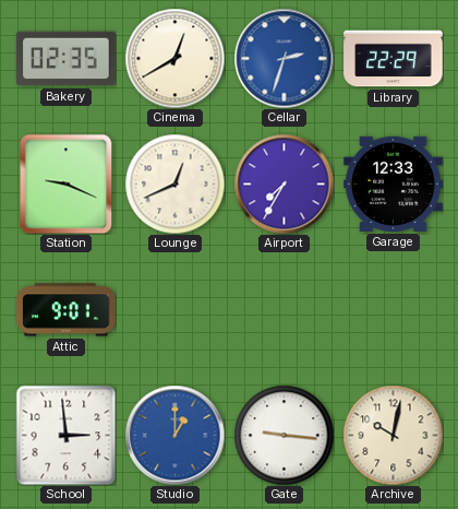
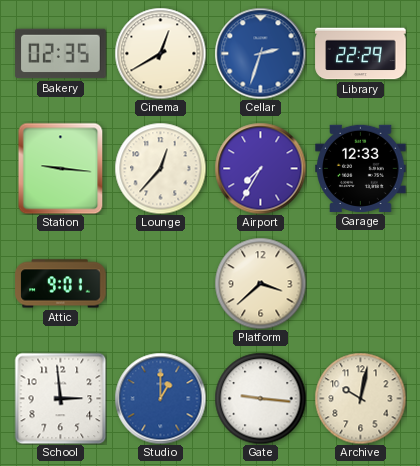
Station: 9:19 -> 9:16
Lounge: 12:41 -> 12:37
Platform: none -> 3:38
